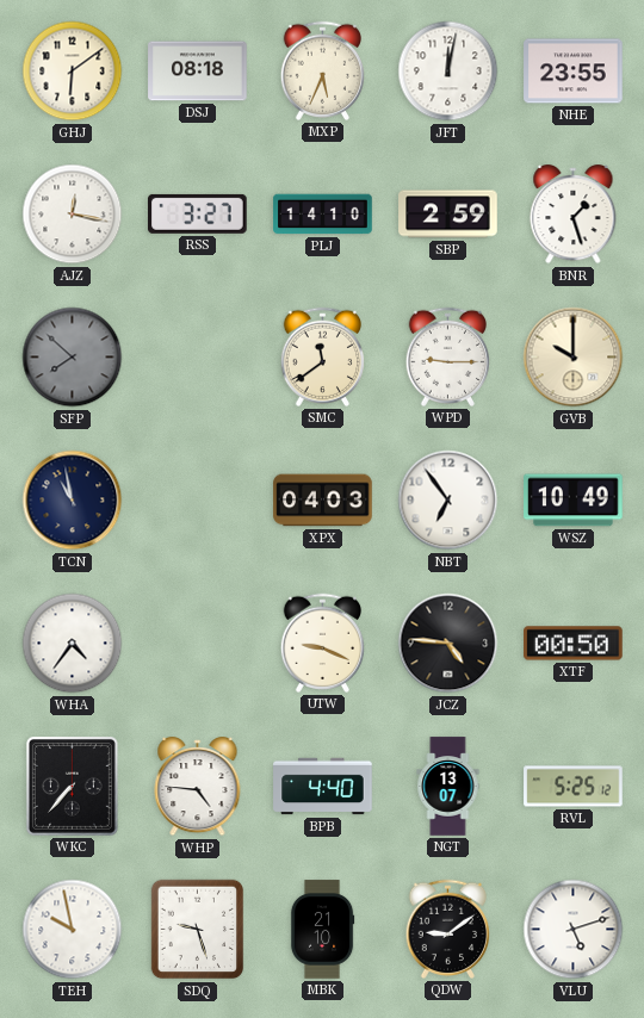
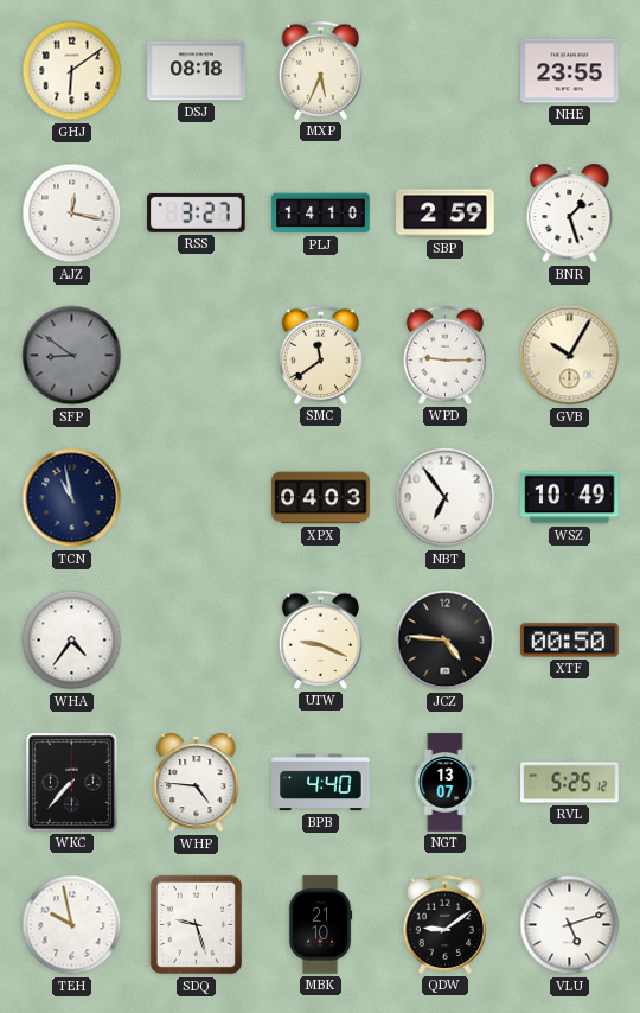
JFT: 12:02 -> none
SFP: 7:52 -> 8:51
GVB: 10:00 -> 10:05
